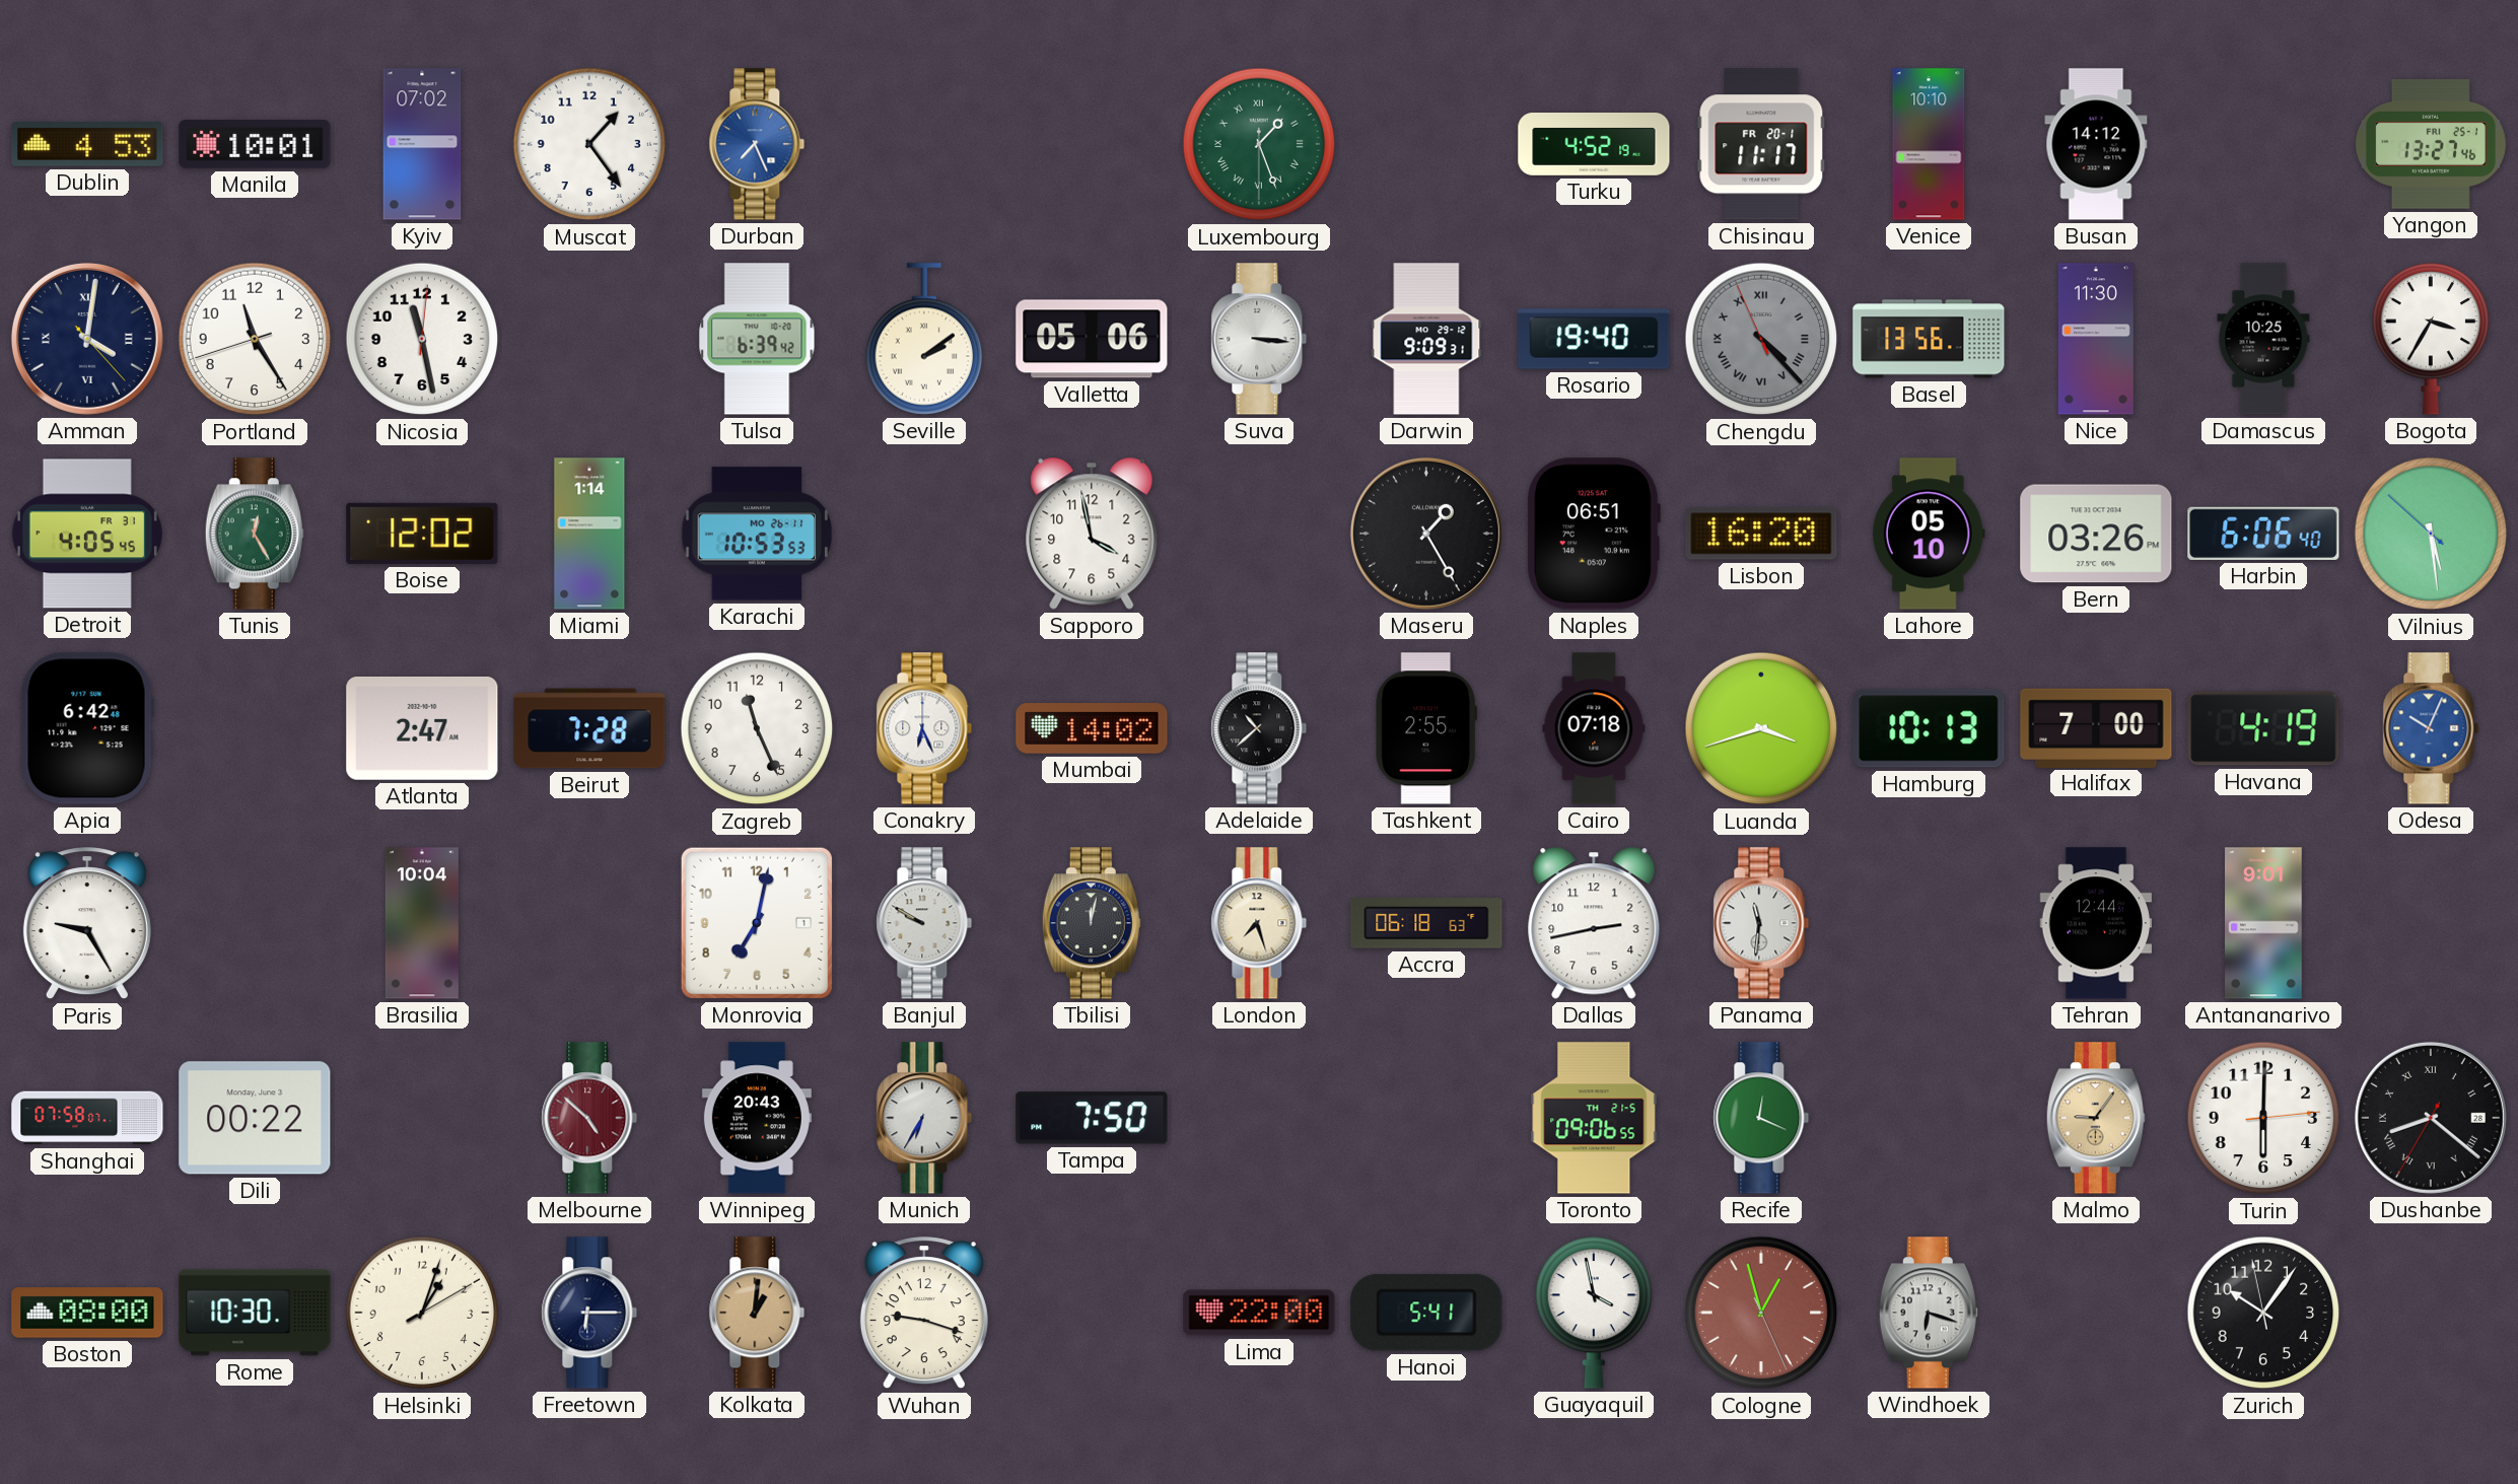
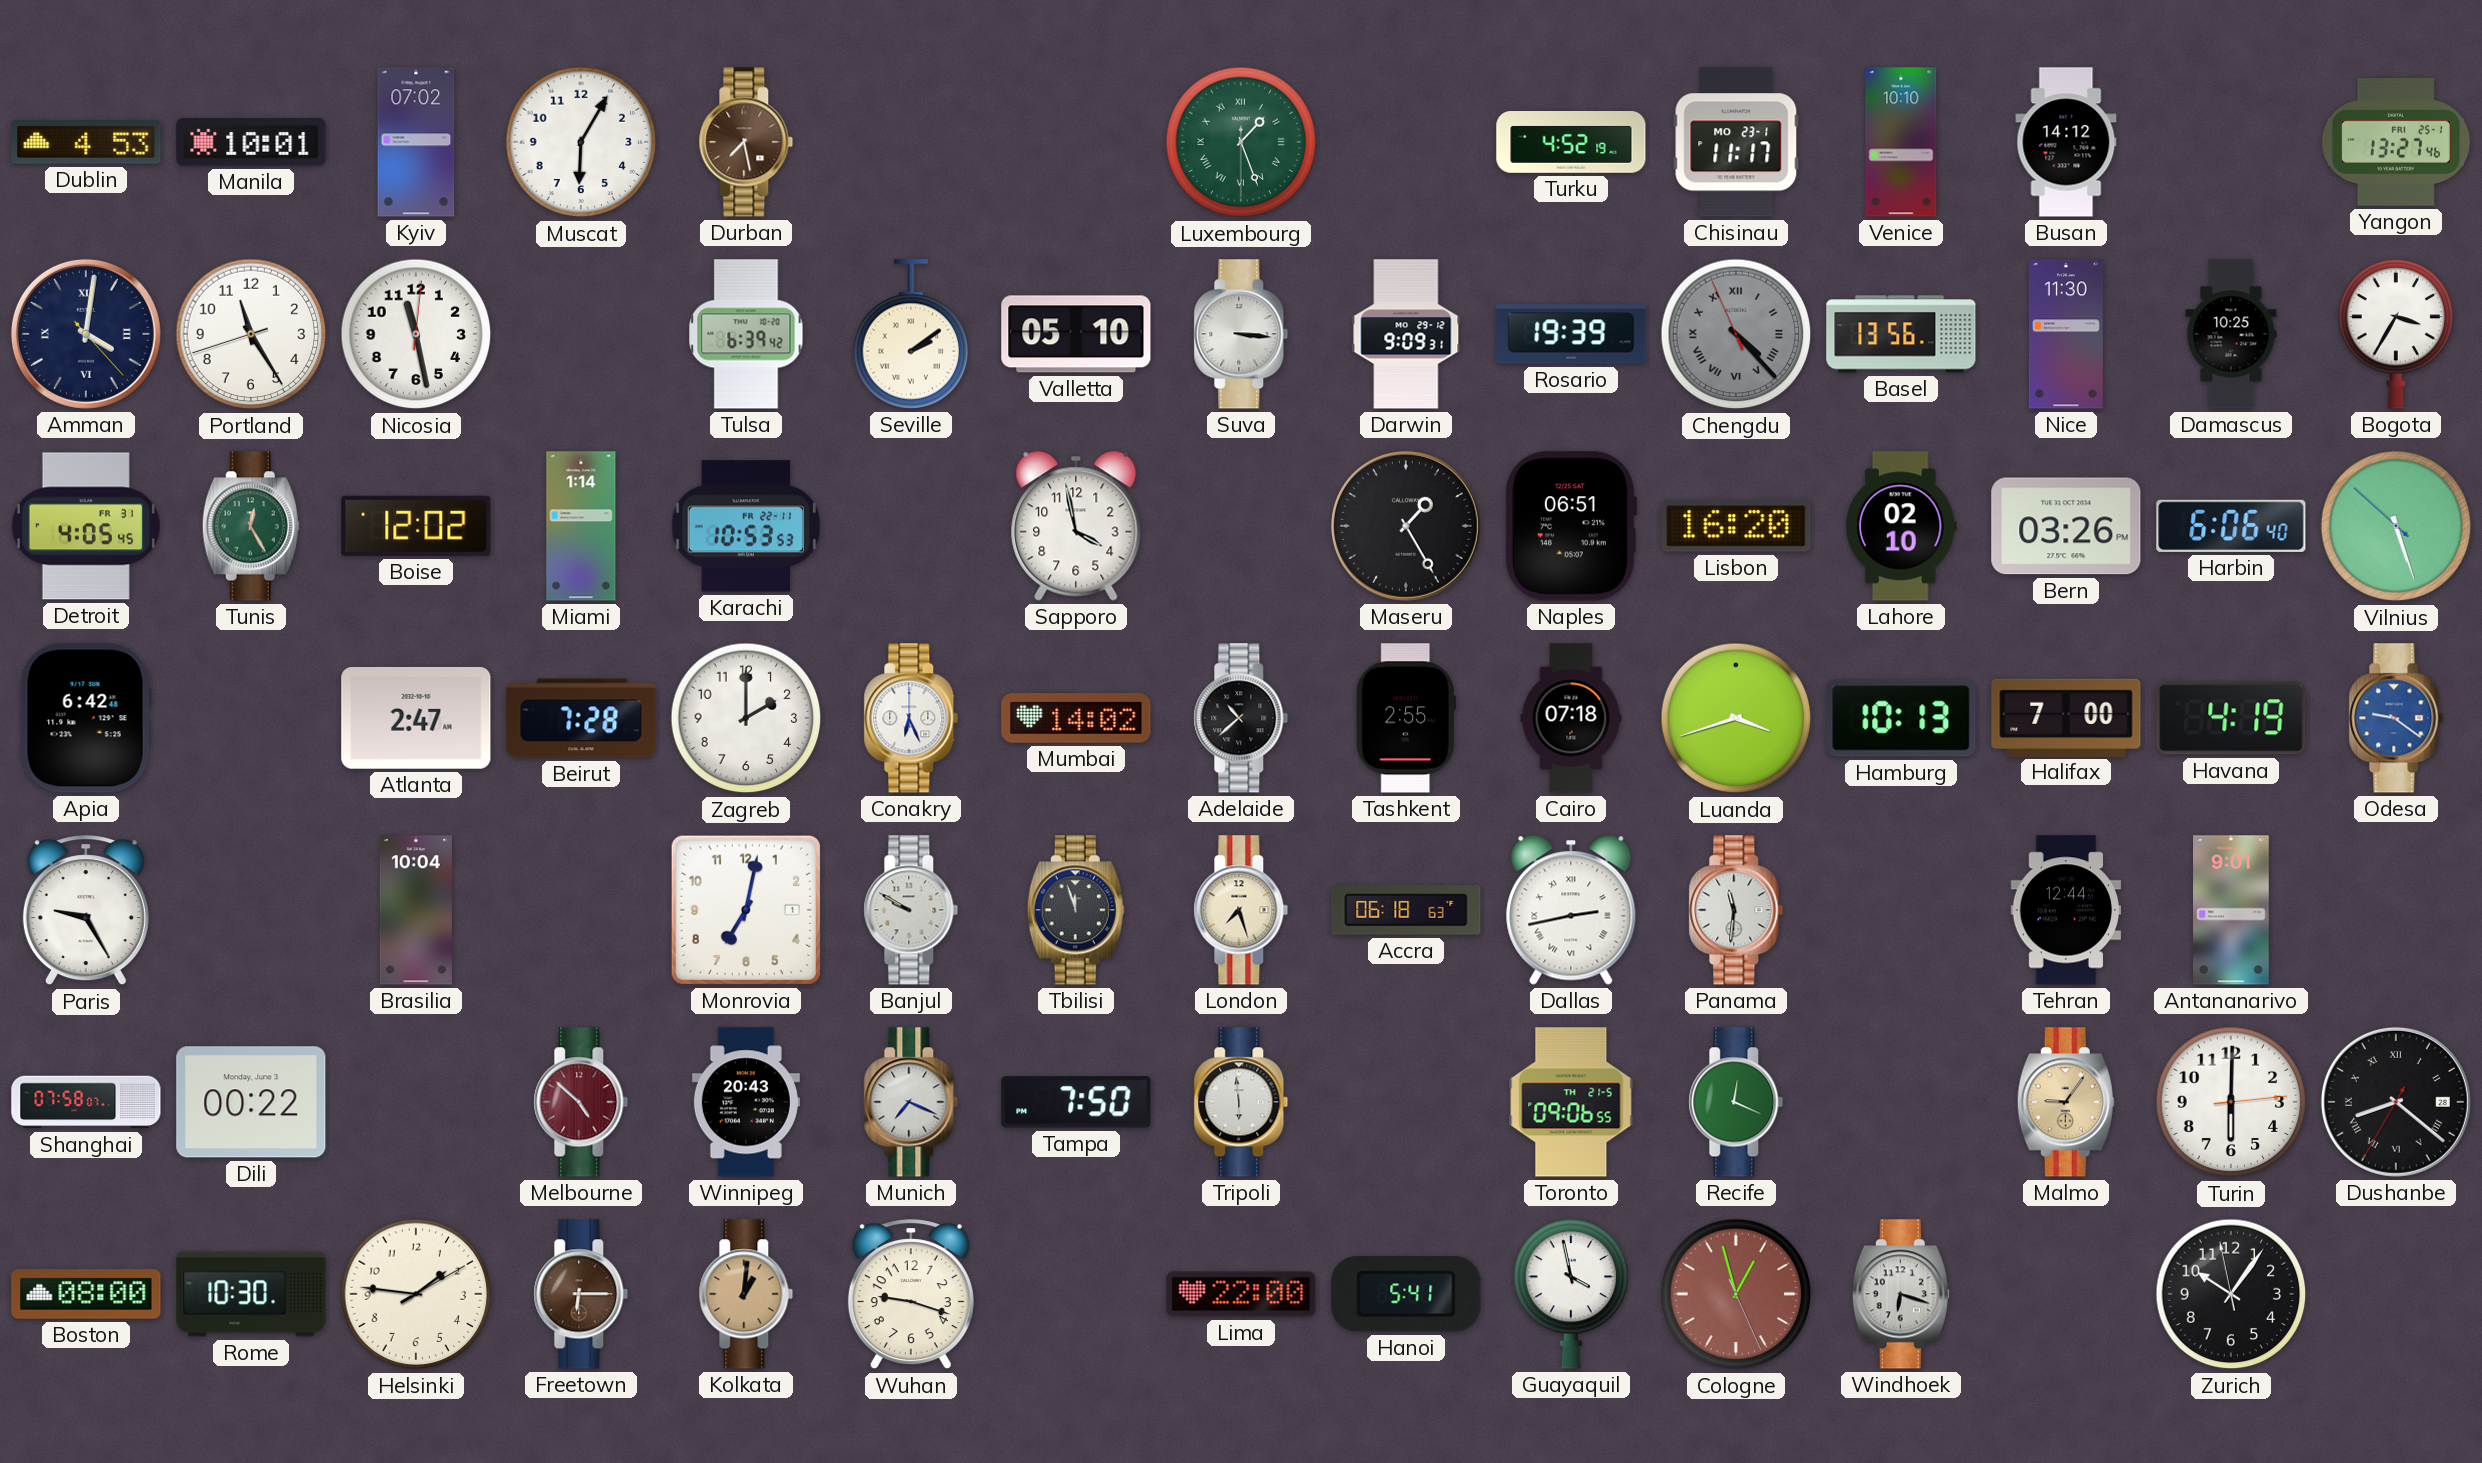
Muscat: 1:24 -> 6:05
Durban: 7:26 -> 7:28
Durban dial: blue -> brown
Chisinau date: FR 20-1 -> MO 23-1
Valletta: 05:06 -> 05:10
Rosario: 19:40 -> 19:39
Karachi date: MO 26-11 -> FR 22-11
Lahore: 05:10 -> 02:10
Vilnius: 5:28 -> 5:26
Zagreb: 11:26 -> 2:00
Odesa: 10:04 -> 9:21
Tbilisi: 12:02 -> 11:57
Dallas numerals: Arabic -> Roman
Munich: 6:35 -> 7:19
Tripoli: none -> 5:59
Helsinki: 1:03 -> 1:46
Freetown dial: navy -> brown
